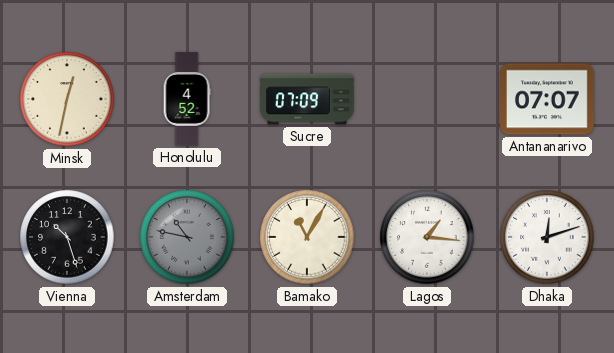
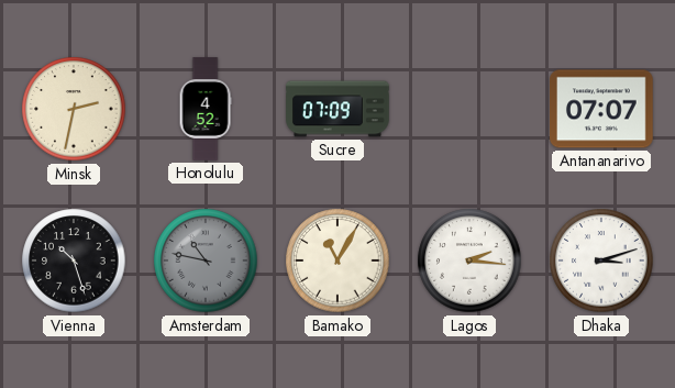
Minsk: 12:32 -> 2:32
Lagos: 1:16 -> 2:16
Dhaka: 12:12 -> 3:12
